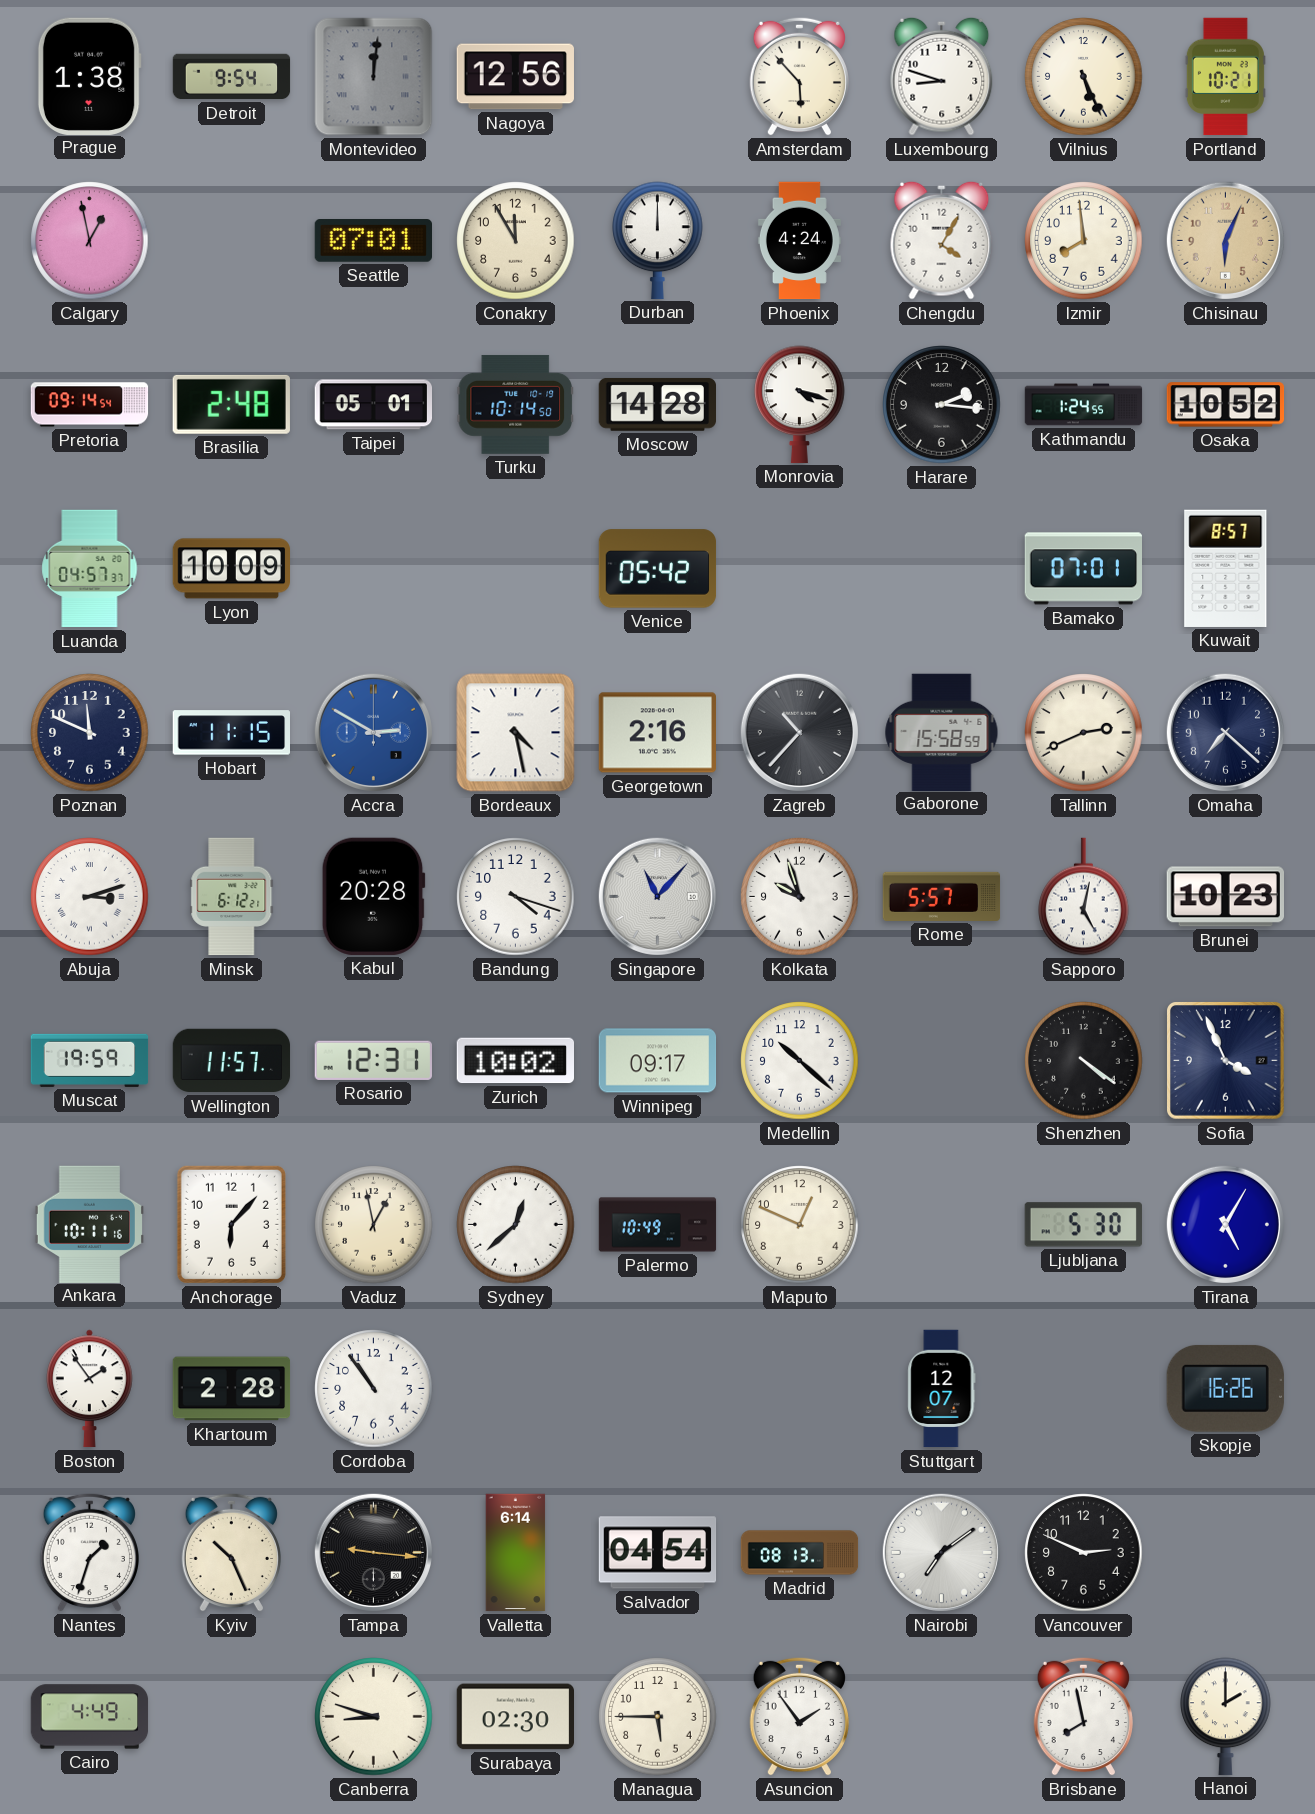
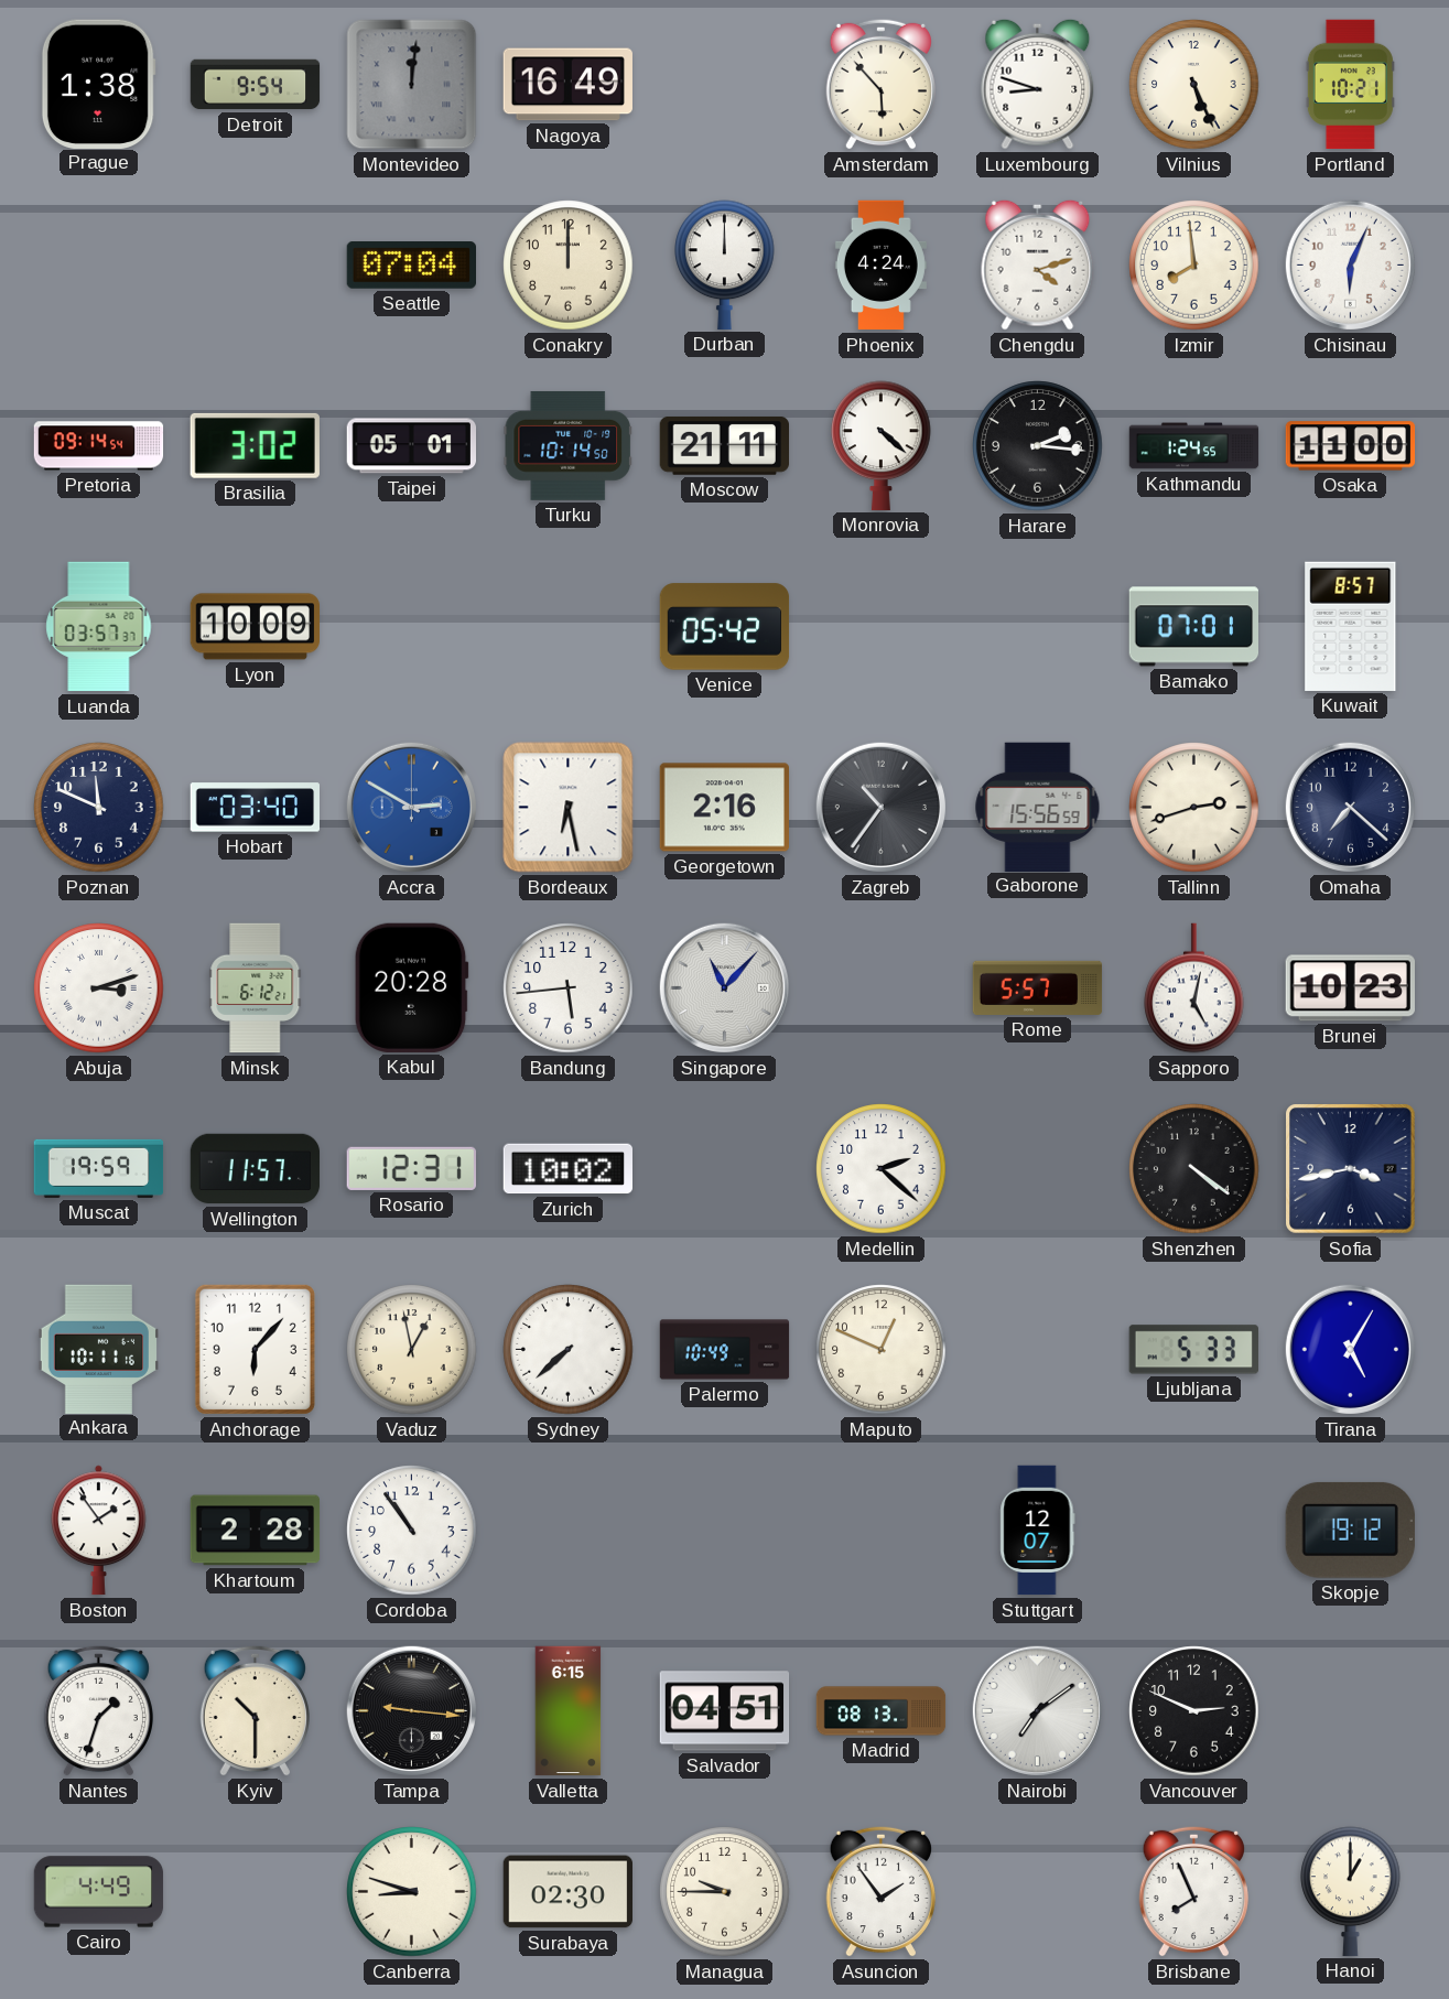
Nagoya: 12:56 -> 16:49
Calgary: 12:58 -> none
Seattle: 07:01 -> 07:04
Conakry: 11:55 -> 12:00
Chengdu: 4:05 -> 4:12
Chisinau dial: champagne -> white
Brasilia: 2:48 -> 3:02
Moscow: 14:28 -> 21:11
Monrovia: 4:18 -> 4:22
Osaka: 10:52 -> 11:00
Luanda: 04:57 -> 03:57
Hobart: 11:15 -> 03:40
Bordeaux: 4:28 -> 6:28
Zagreb: 10:37 -> 10:36
Gaborone: 15:58 -> 15:56
Tallinn: 2:41 -> 2:42
Bandung: 4:18 -> 5:44
Kolkata: 9:57 -> none
Winnipeg: 09:17 -> none
Medellin: 10:22 -> 2:22
Sofia: 3:56 -> 3:43
Sydney: 12:38 -> 7:38
Ljubljana: 5:30 -> 5:33
Skopje: 16:26 -> 19:12
Kyiv: 10:26 -> 10:30
Valletta: 6:14 -> 6:15
Salvador: 04:54 -> 04:51
Managua: 5:45 -> 9:45
Brisbane: 7:58 -> 7:56
Hanoi: 2:00 -> 1:00
